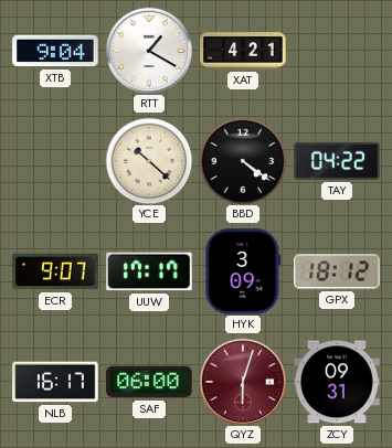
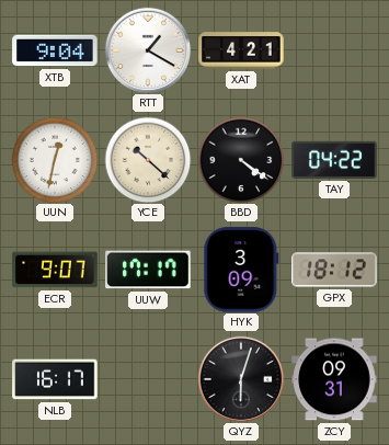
UUN: none -> 12:32
SAF: 06:00 -> none
QYZ dial: burgundy -> black
